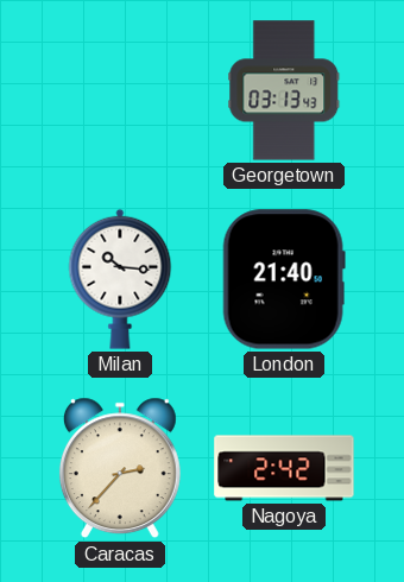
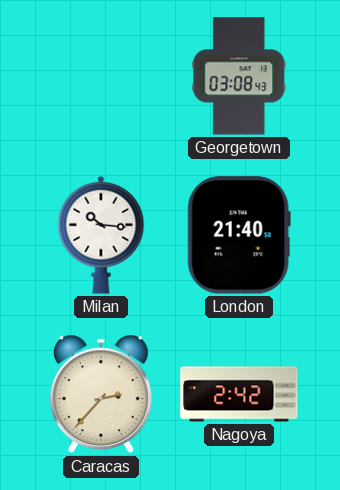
Georgetown: 03:13 -> 03:08
